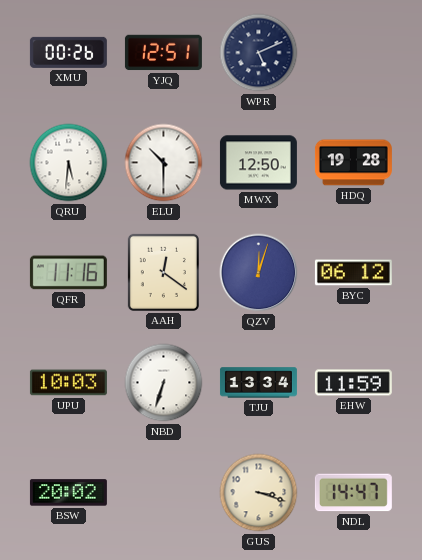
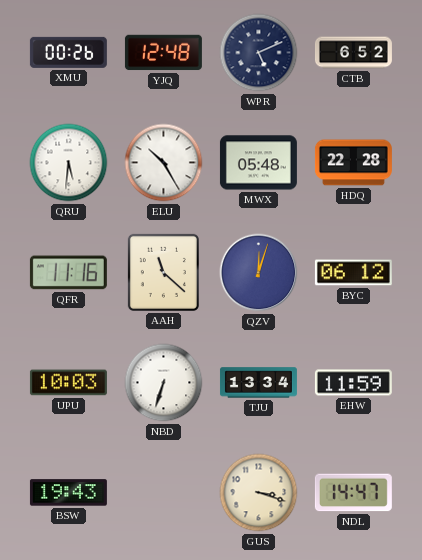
YJQ: 12:51 -> 12:48
CTB: none -> 6:52
ELU: 10:30 -> 10:25
MWX: 12:50 -> 05:48
HDQ: 19:28 -> 22:28
AAH: 12:21 -> 11:22
BSW: 20:02 -> 19:43
